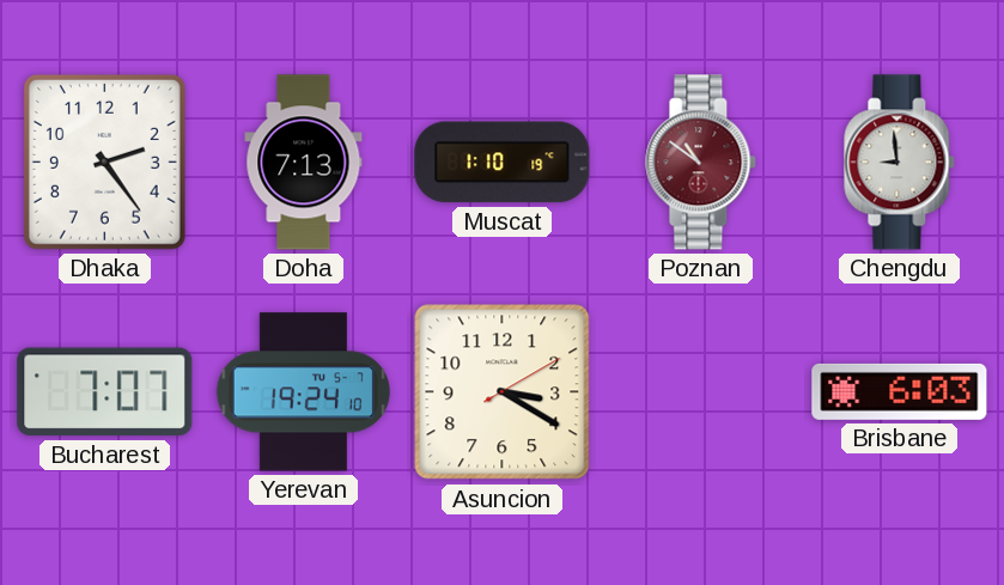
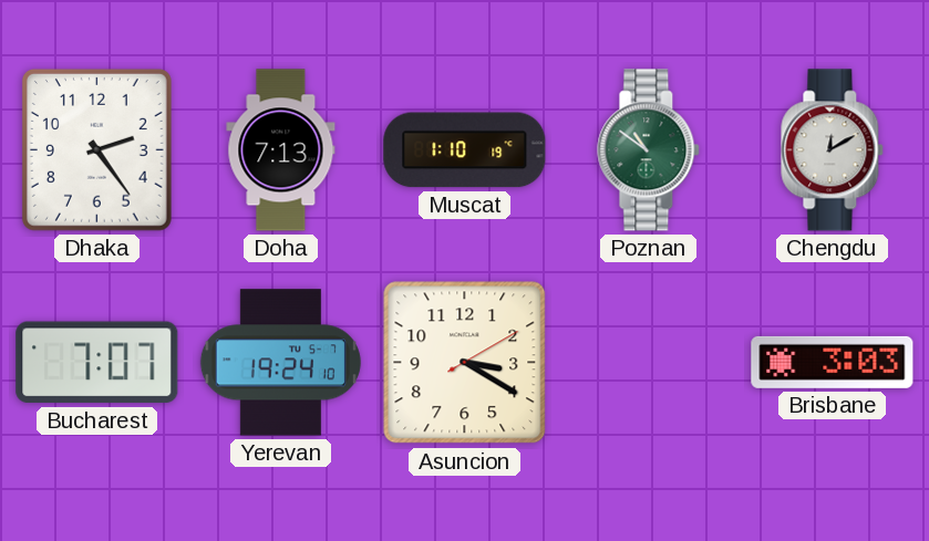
Poznan dial: burgundy -> green
Chengdu: 8:59 -> 12:10
Brisbane: 6:03 -> 3:03
